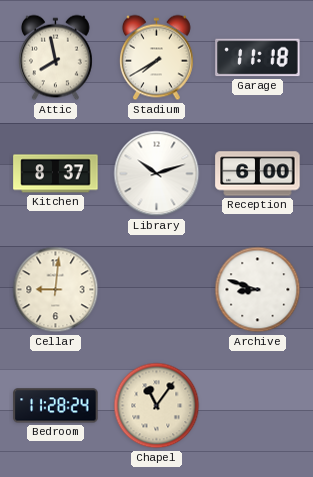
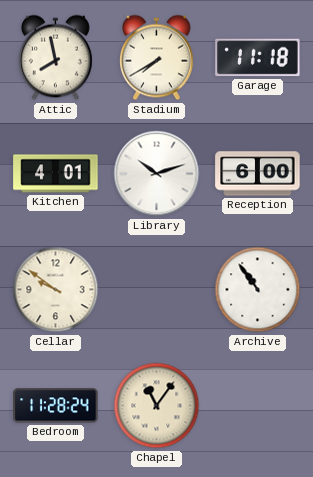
Kitchen: 8:37 -> 4:01
Cellar: 9:01 -> 9:51
Archive: 8:48 -> 10:54
